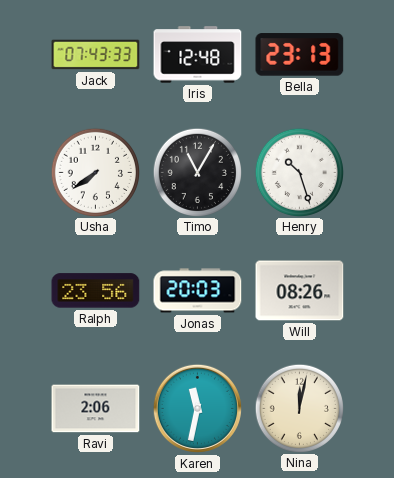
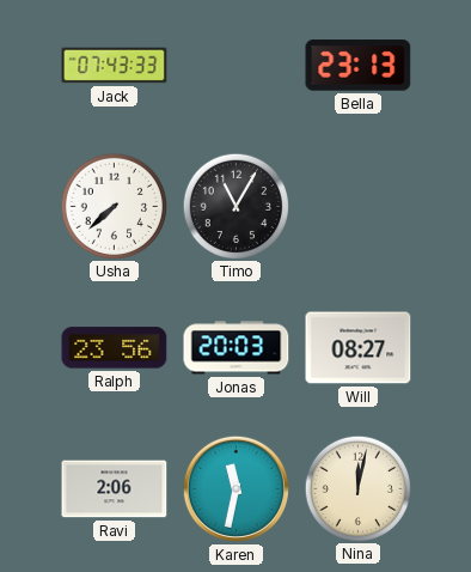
Iris: 12:48 -> none
Usha: 7:39 -> 7:38
Henry: 10:27 -> none
Will: 08:26 -> 08:27
